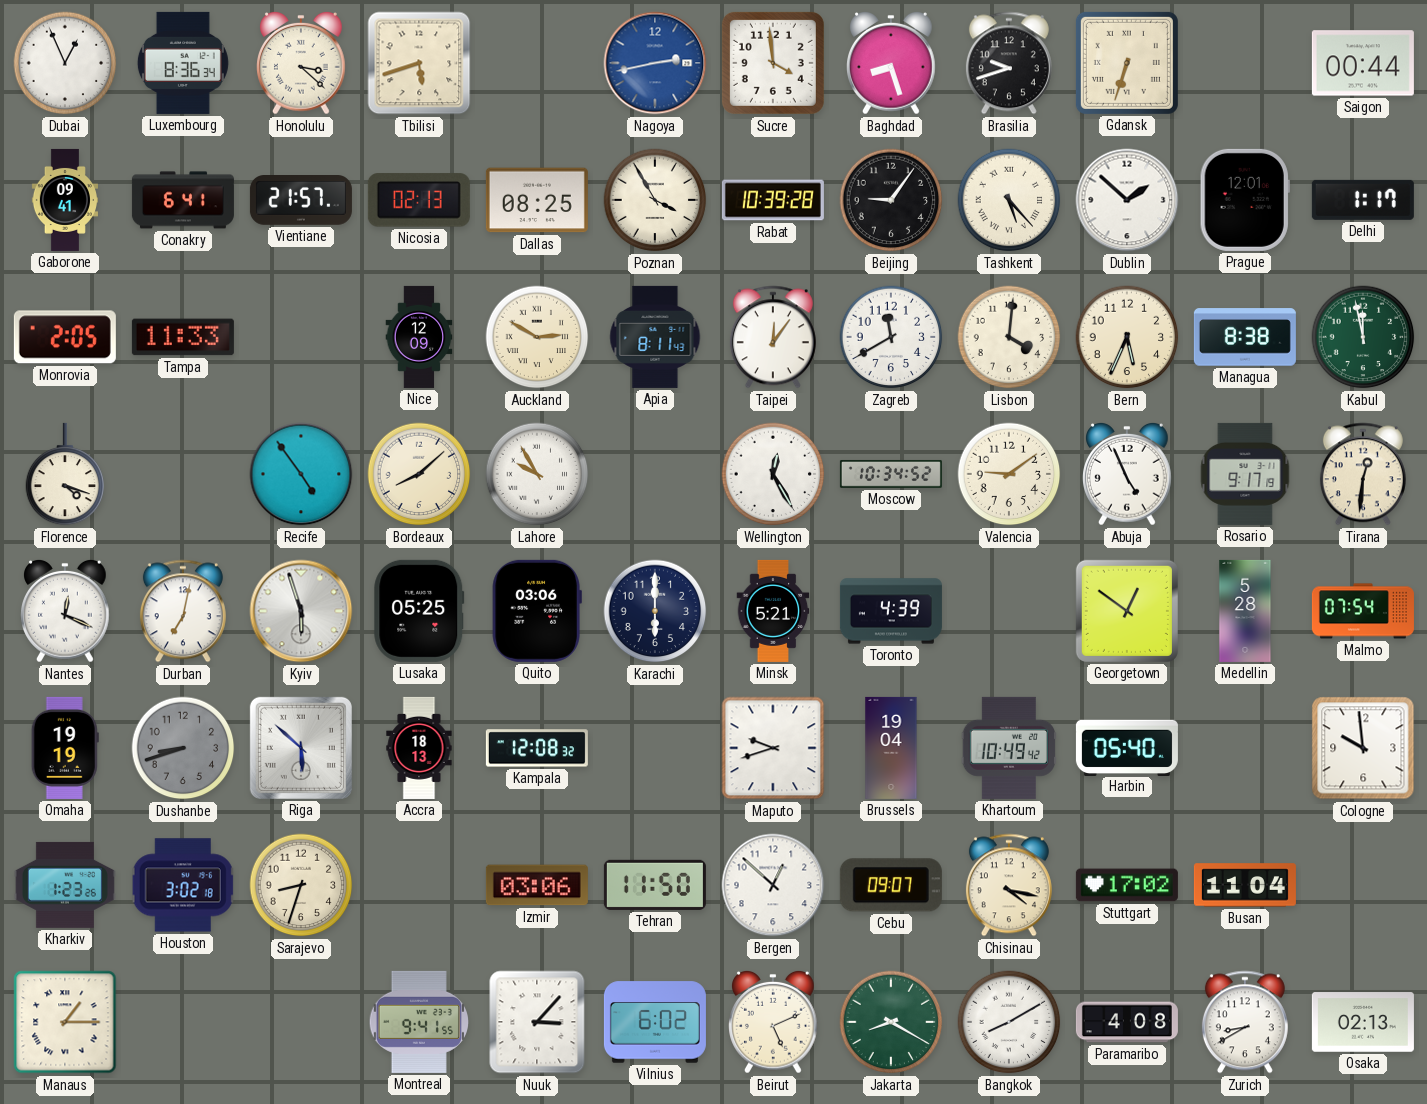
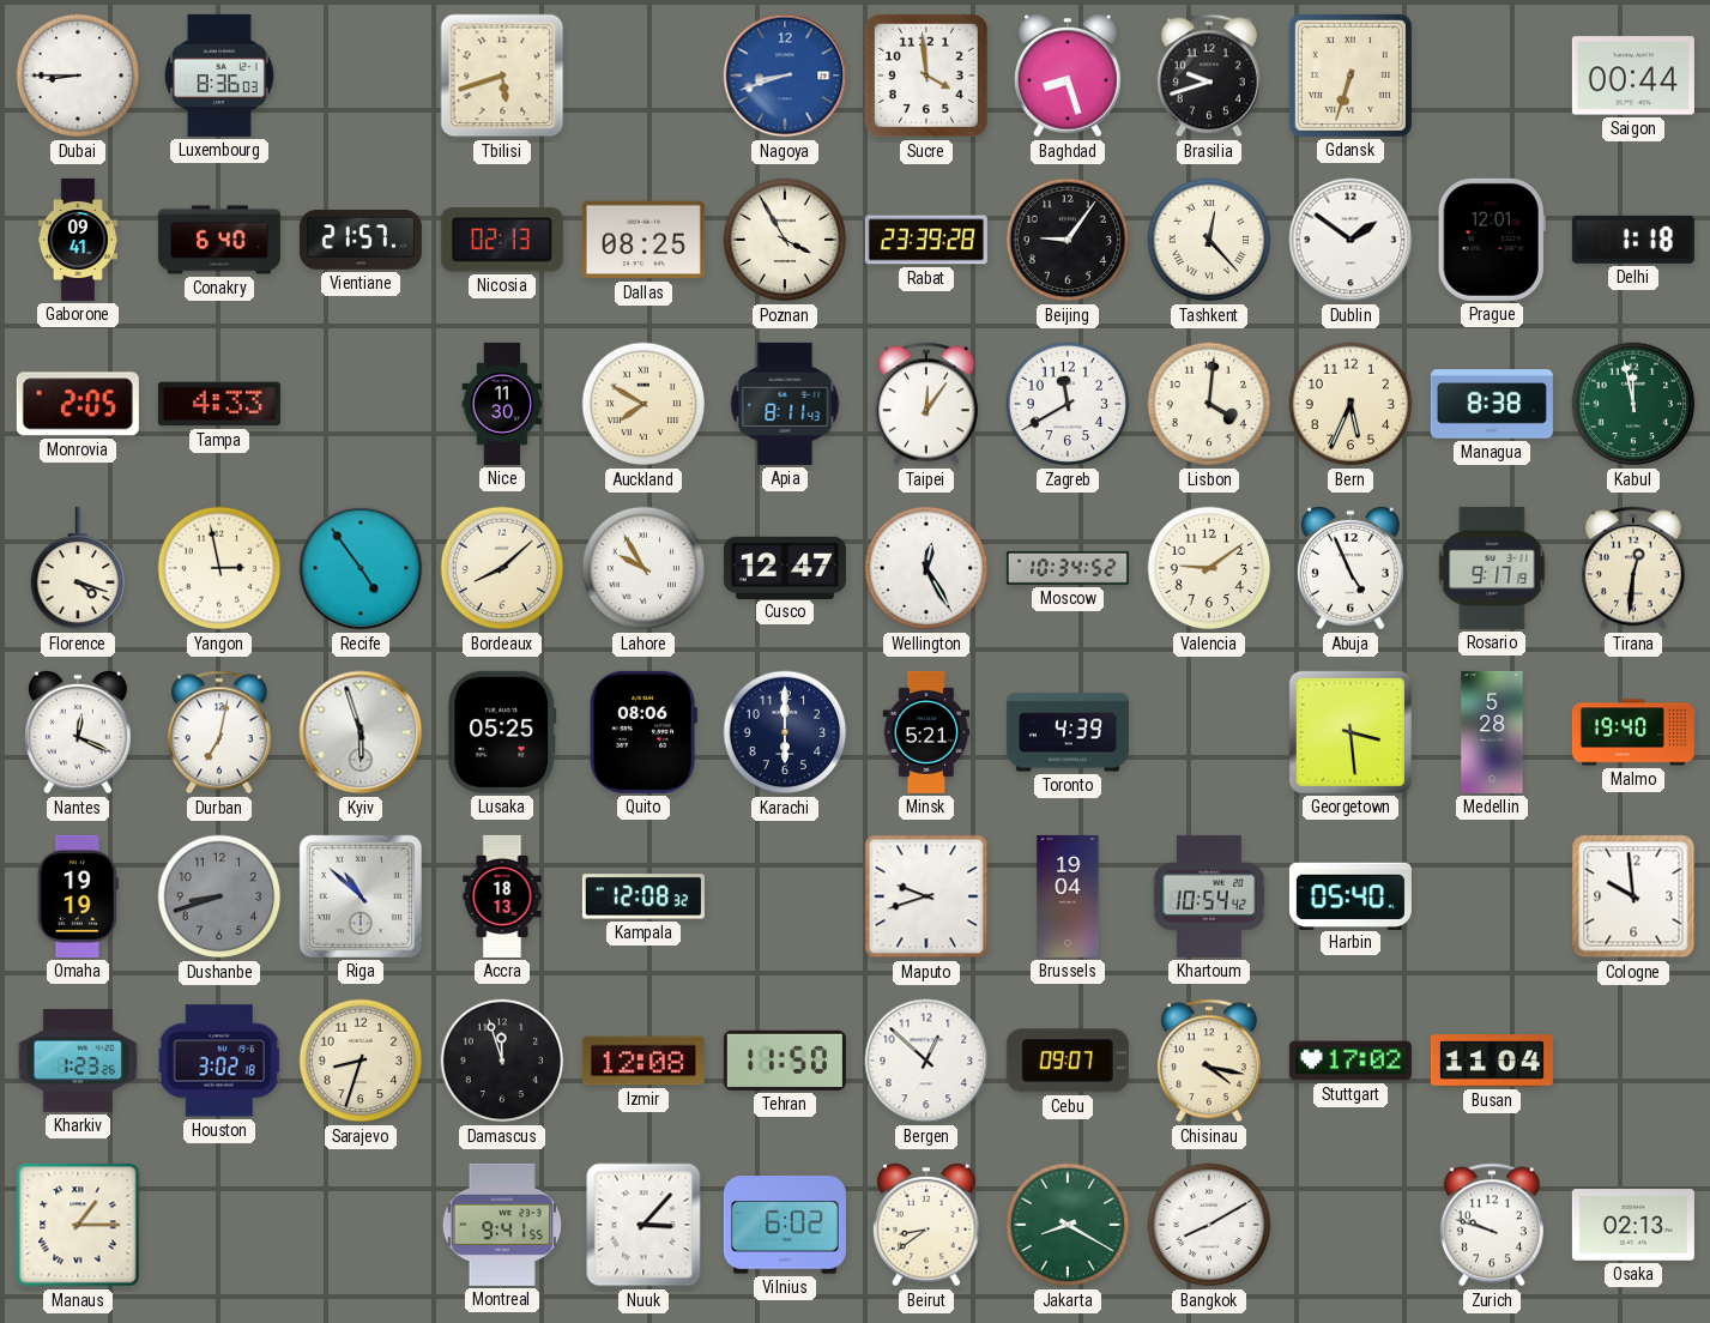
Dubai: 12:56 -> 8:45
Luxembourg: 8:36:34 -> 8:36:03
Honolulu: 3:22 -> none
Nagoya: 2:43 -> 8:42
Conakry: 6:41 -> 6:40
Rabat: 10:39 -> 23:39
Tashkent: 5:23 -> 12:23
Dublin: 1:52 -> 1:51
Delhi: 1:17 -> 1:18
Tampa: 11:33 -> 4:33
Nice: 12:09 -> 11:30
Auckland: 2:50 -> 7:50
Yangon: none -> 2:58
Cusco: none -> 12:47
Quito: 03:06 -> 08:06
Georgetown: 12:51 -> 3:29
Malmo: 07:54 -> 19:40
Riga: 5:52 -> 10:52
Khartoum: 10:49 -> 10:54
Damascus: none -> 11:57
Izmir: 03:06 -> 12:08
Beirut: 5:11 -> 8:39
Paramaribo: 4:08 -> none
Zurich: 8:40 -> 9:48
